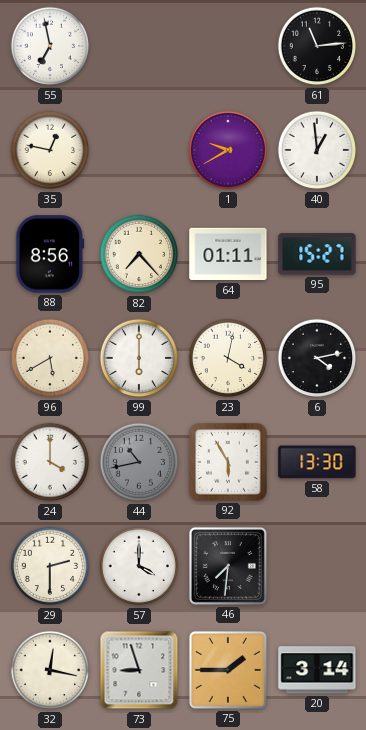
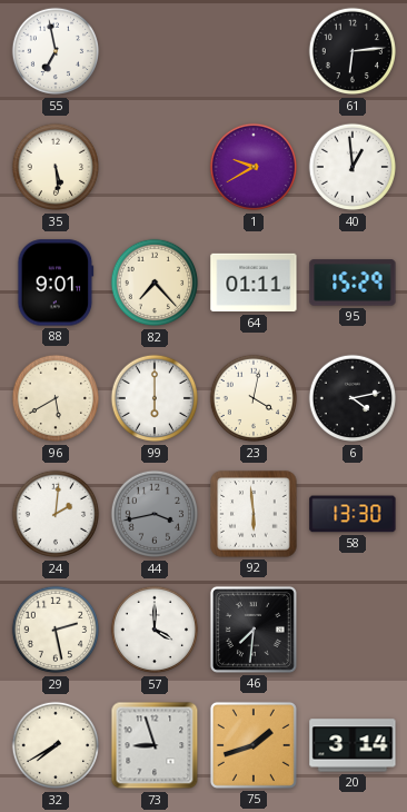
61: 11:14 -> 6:14
35: 12:47 -> 5:29
88: 8:56 -> 9:01
95: 15:27 -> 15:29
24: 4:00 -> 2:01
44: 10:43 -> 3:43
92: 5:55 -> 5:59
29: 2:30 -> 2:28
32: 12:17 -> 7:40
75: 1:45 -> 1:42
